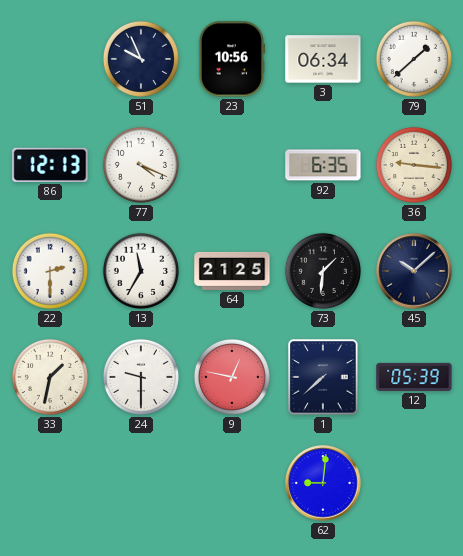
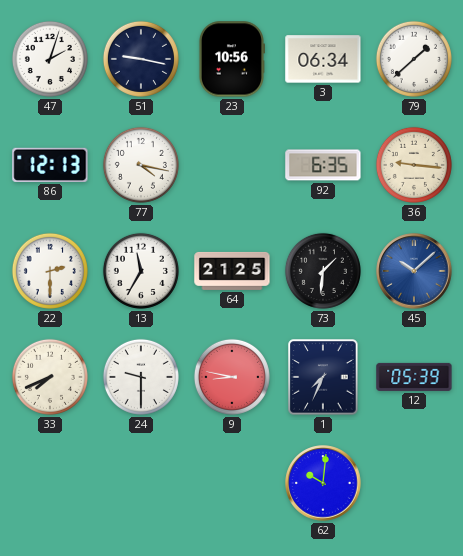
47: none -> 2:03
51: 9:56 -> 9:17
77: 4:19 -> 4:17
45 dial: navy -> blue
33: 1:32 -> 7:41
9: 12:47 -> 8:47
1: 7:38 -> 7:34
62: 9:01 -> 10:01
